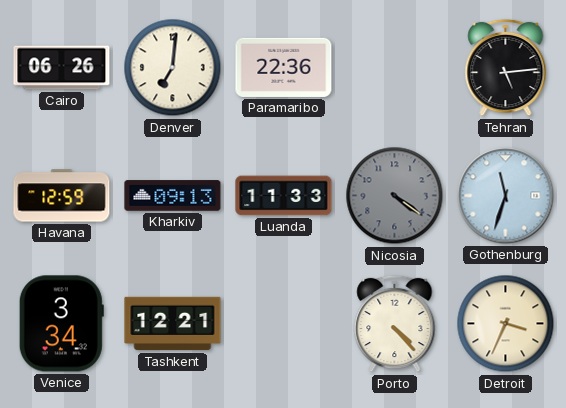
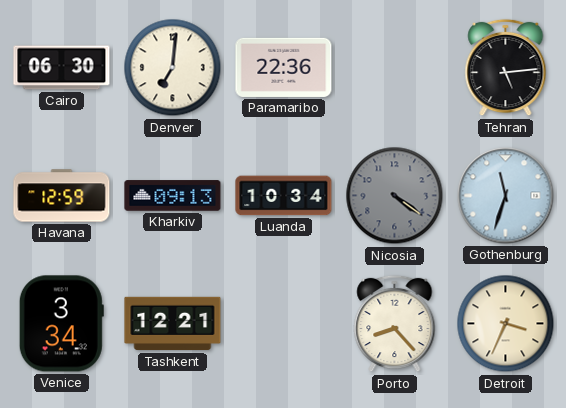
Cairo: 06:26 -> 06:30
Luanda: 11:33 -> 10:34
Porto: 4:23 -> 8:23
